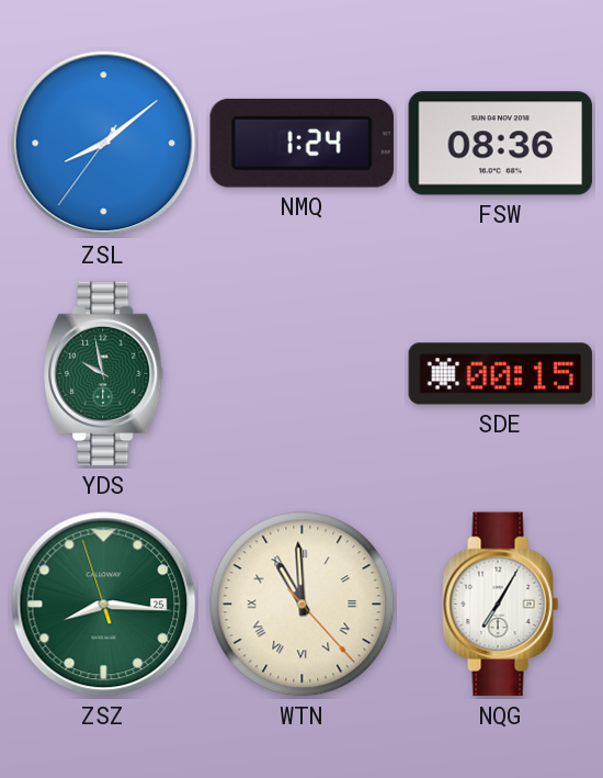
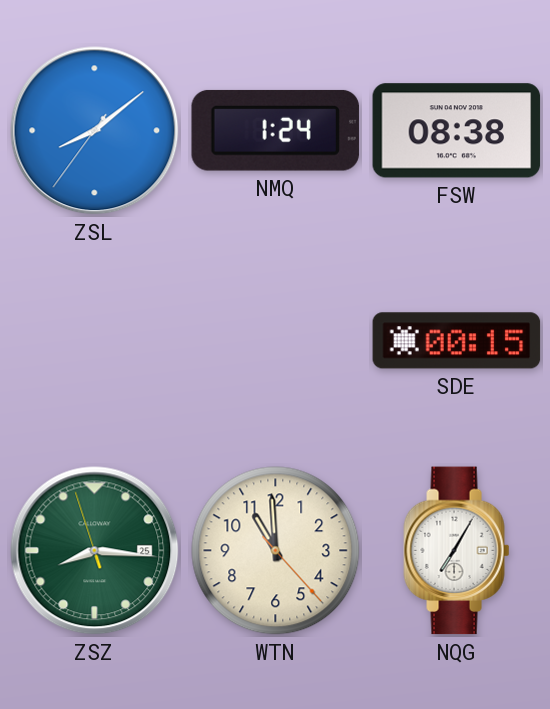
FSW: 08:36 -> 08:38
YDS: 9:58 -> none
WTN numerals: Roman -> Arabic
